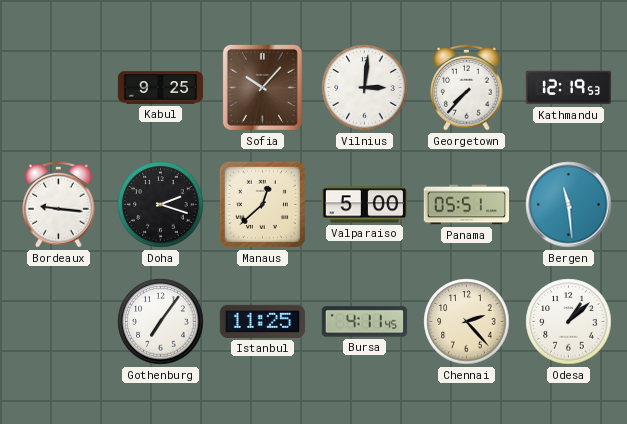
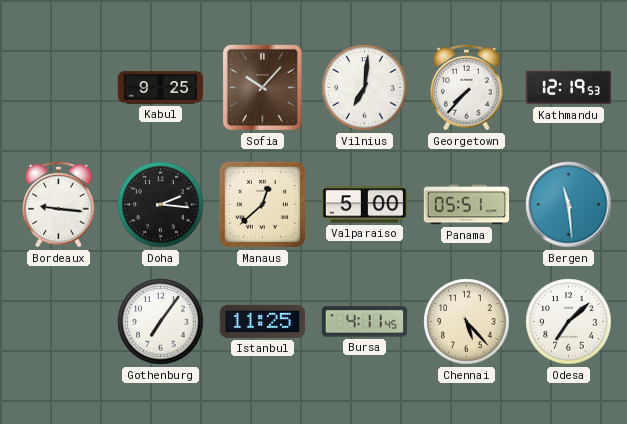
Vilnius: 3:01 -> 7:01
Doha: 2:18 -> 2:16
Chennai: 2:23 -> 5:23
Odesa: 1:08 -> 7:08
